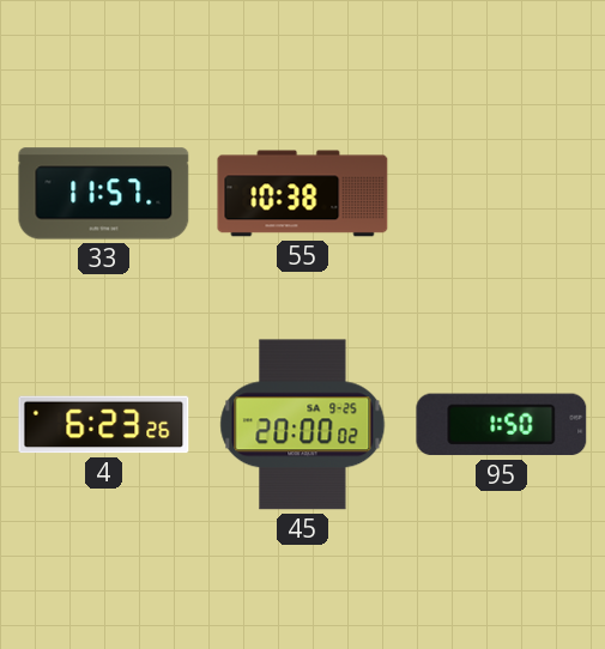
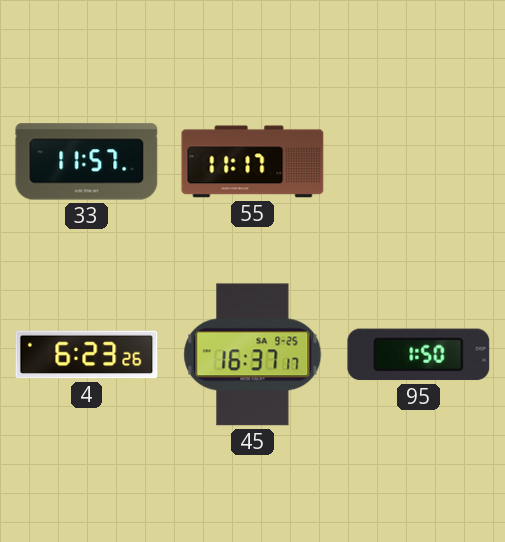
55: 10:38 -> 11:17
45: 20:00 -> 16:37
